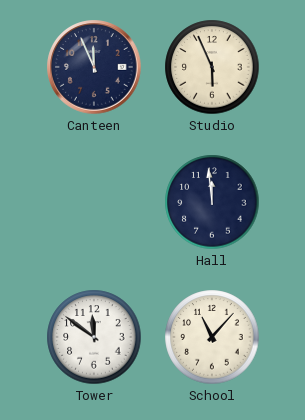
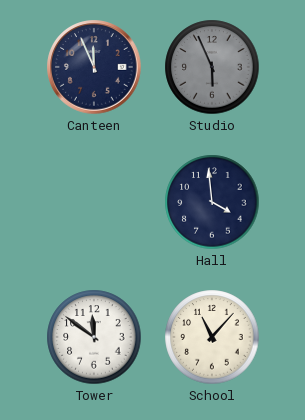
Studio dial: cream -> grey
Hall: 11:59 -> 3:59
